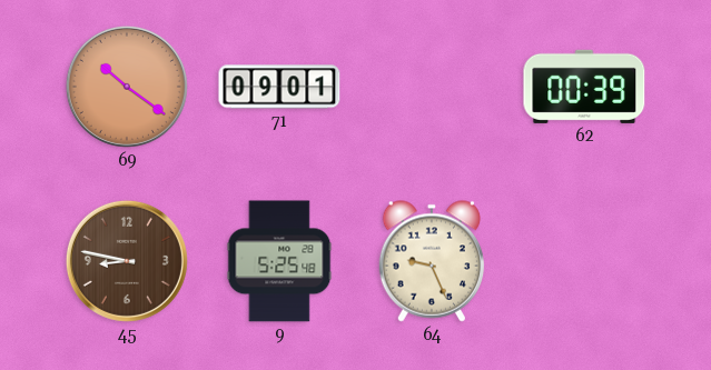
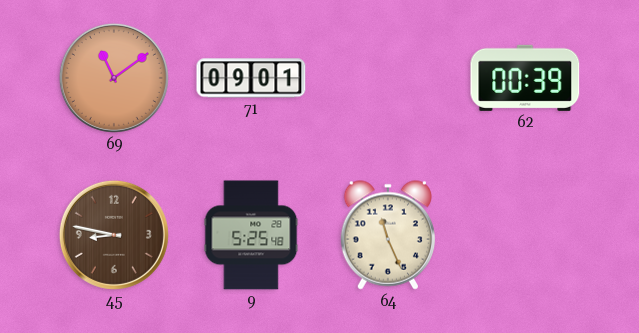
69: 10:21 -> 11:09
64: 9:26 -> 11:26
